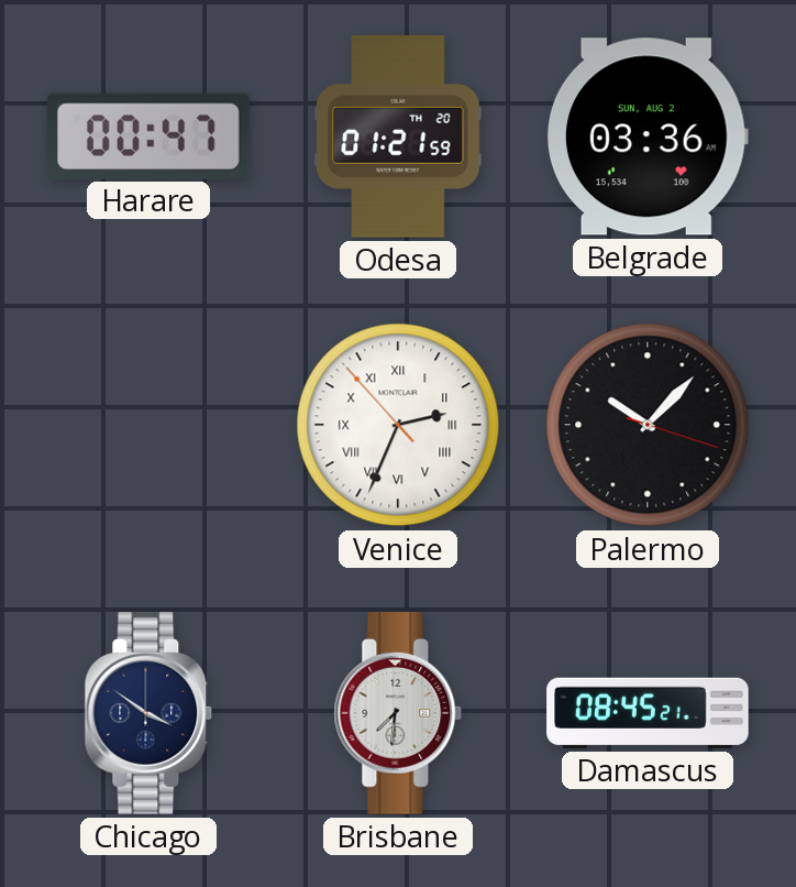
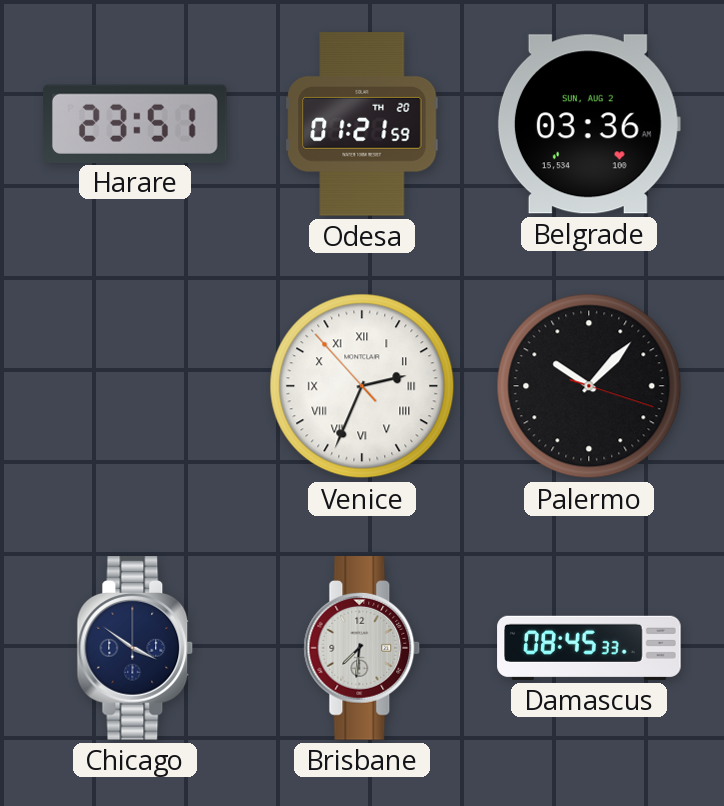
Harare: 00:47 -> 23:51
Damascus: 08:45:21 -> 08:45:33
